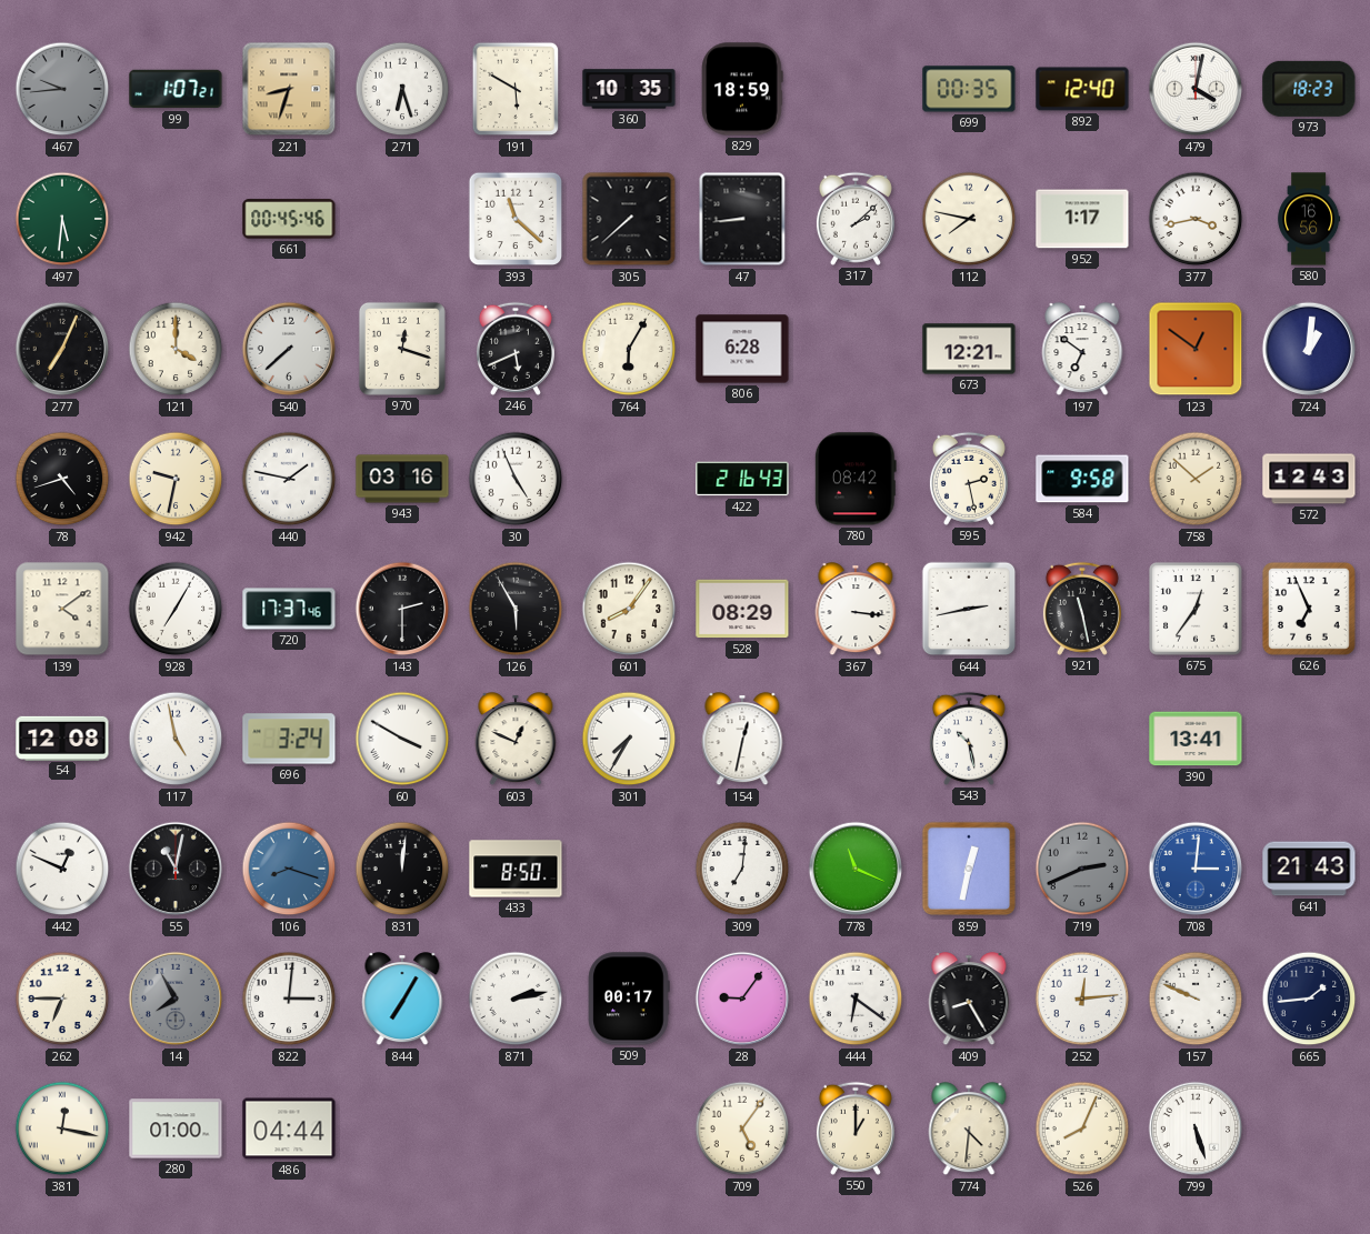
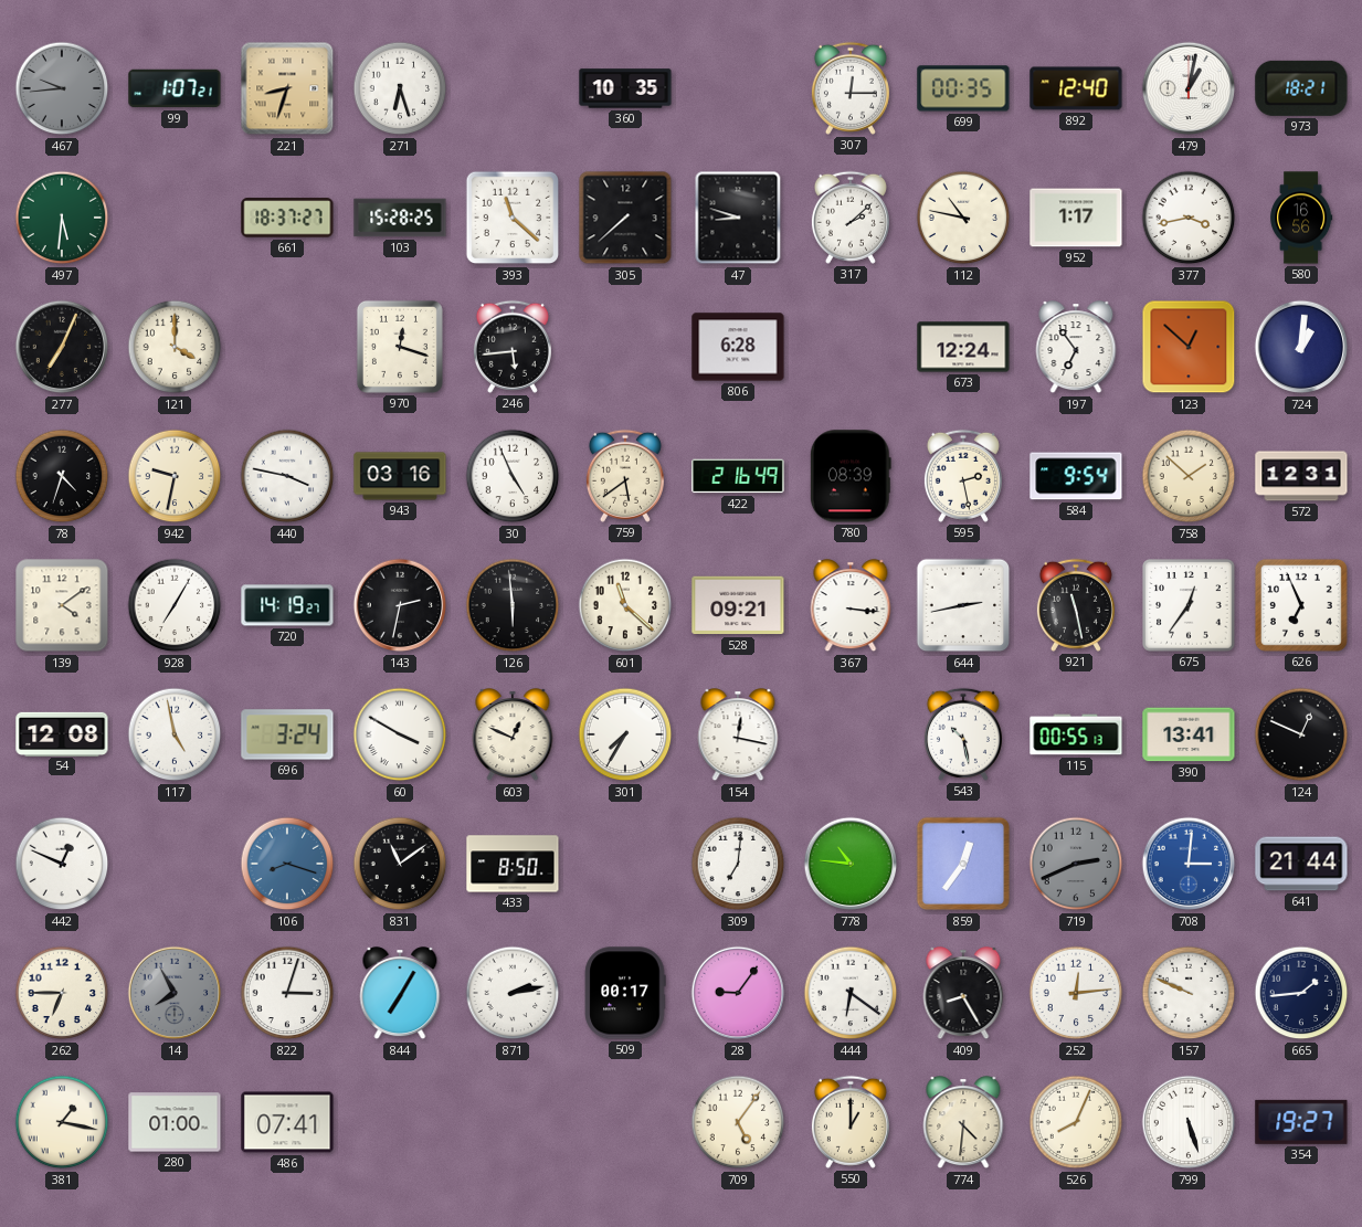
191: 5:50 -> none
829: 18:59 -> none
307: none -> 12:15
479: 4:02 -> 1:02
973: 18:23 -> 18:21
661: 00:45 -> 18:37
103: none -> 15:28
47: 8:44 -> 8:48
112: 7:47 -> 10:47
540: 7:38 -> none
246: 5:41 -> 5:44
764: 6:05 -> none
673: 12:21 -> 12:24
197: 6:51 -> 6:54
123: 12:51 -> 12:52
78: 4:42 -> 4:33
440: 1:47 -> 3:47
759: none -> 5:39
422: 2:16:43 -> 2:16:49
780: 08:42 -> 08:39
584: 9:58 -> 9:54
572: 12:43 -> 12:31
720: 17:37 -> 14:19
143: 2:30 -> 2:32
126: 5:55 -> 5:59
601: 8:06 -> 11:22
528: 08:29 -> 09:21
154: 12:32 -> 12:17
115: none -> 00:55
124: none -> 12:49
55: 11:02 -> none
831: 12:01 -> 11:09
778: 11:19 -> 10:46
859: 12:32 -> 12:36
641: 21:43 -> 21:44
822: 3:01 -> 3:03
381: 12:17 -> 1:17
486: 04:44 -> 07:41
354: none -> 19:27
